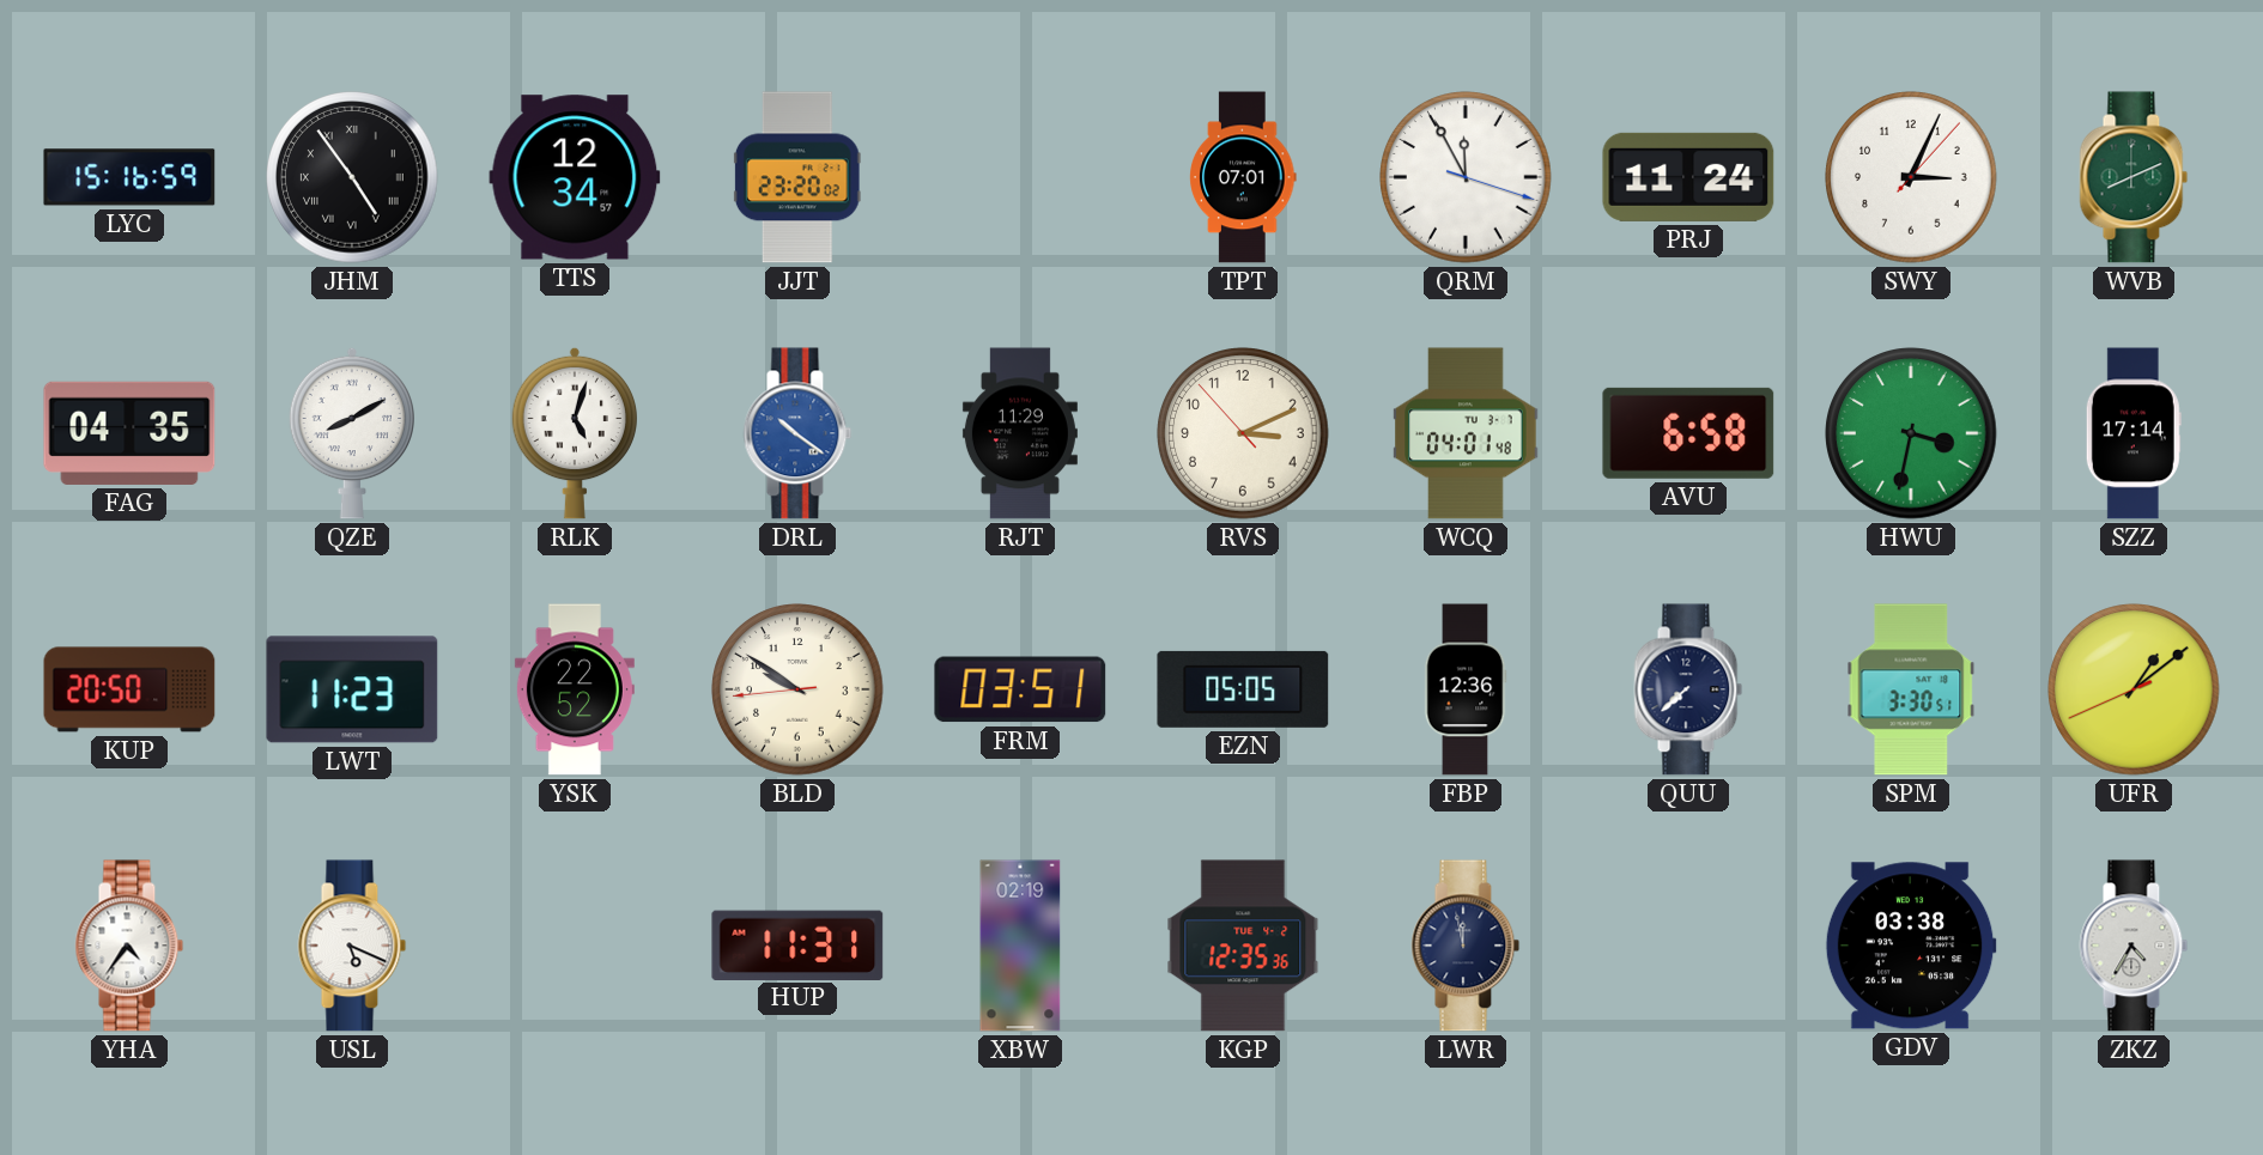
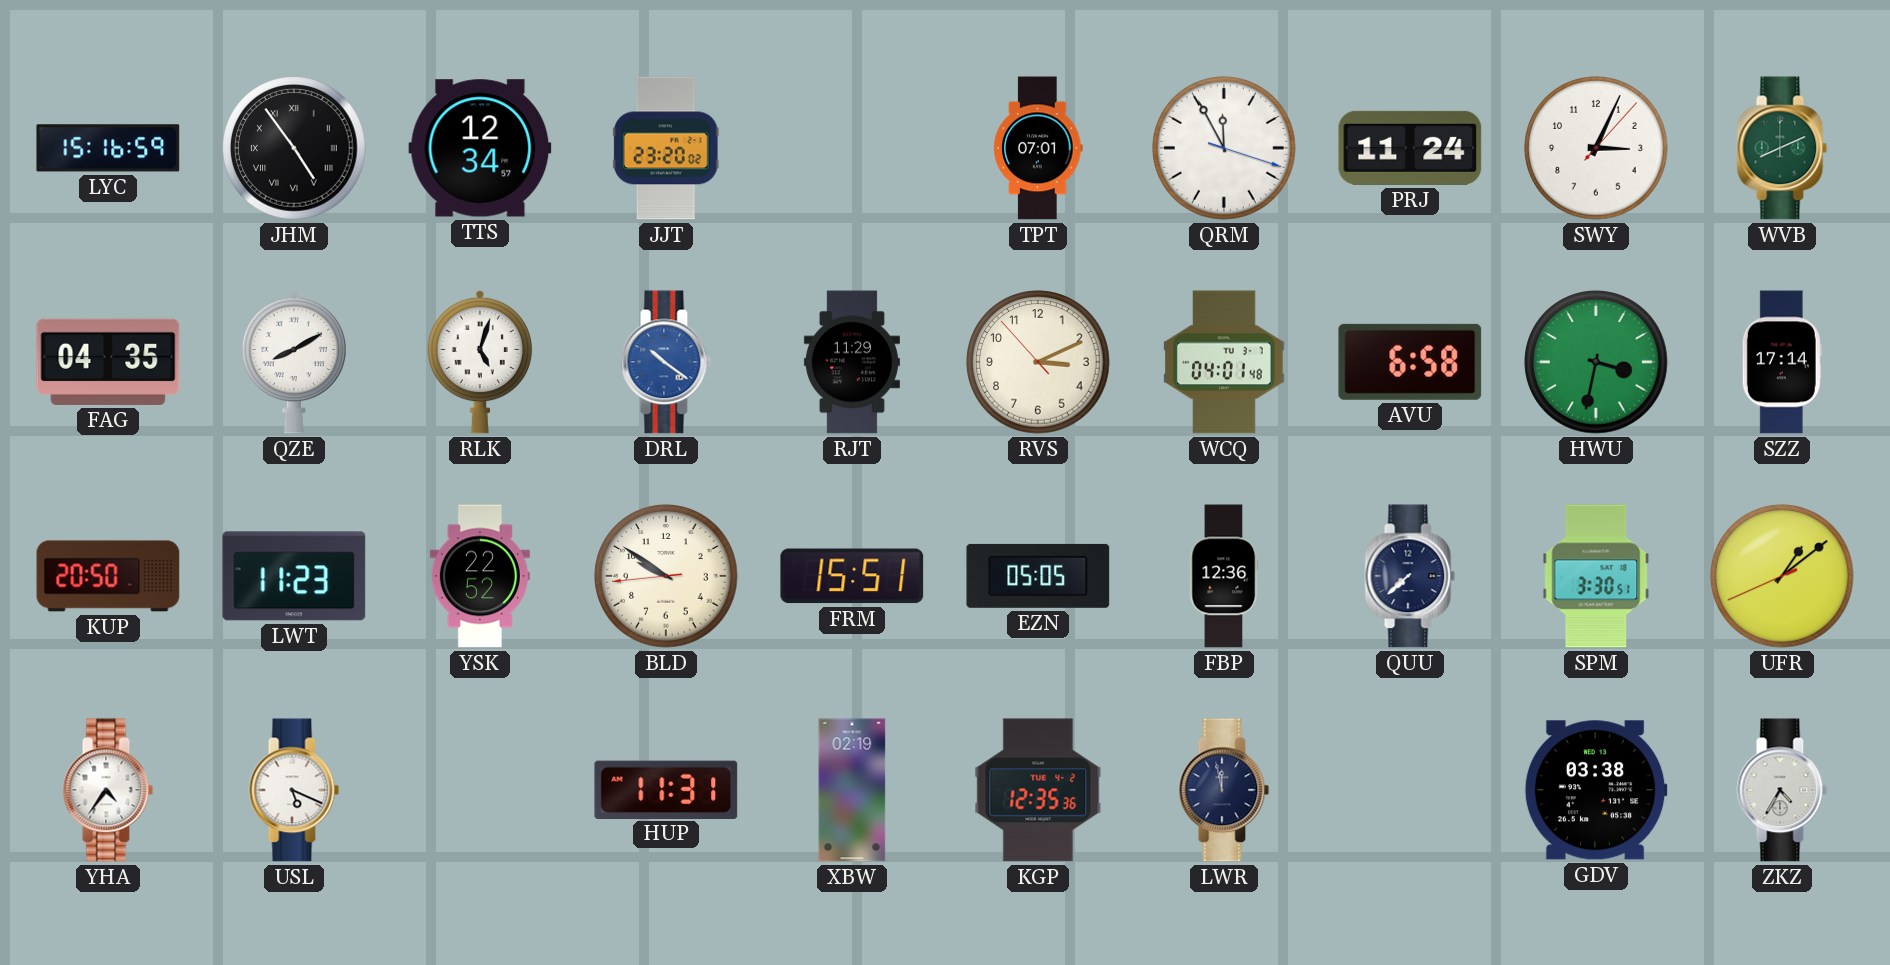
FRM: 03:51 -> 15:51
